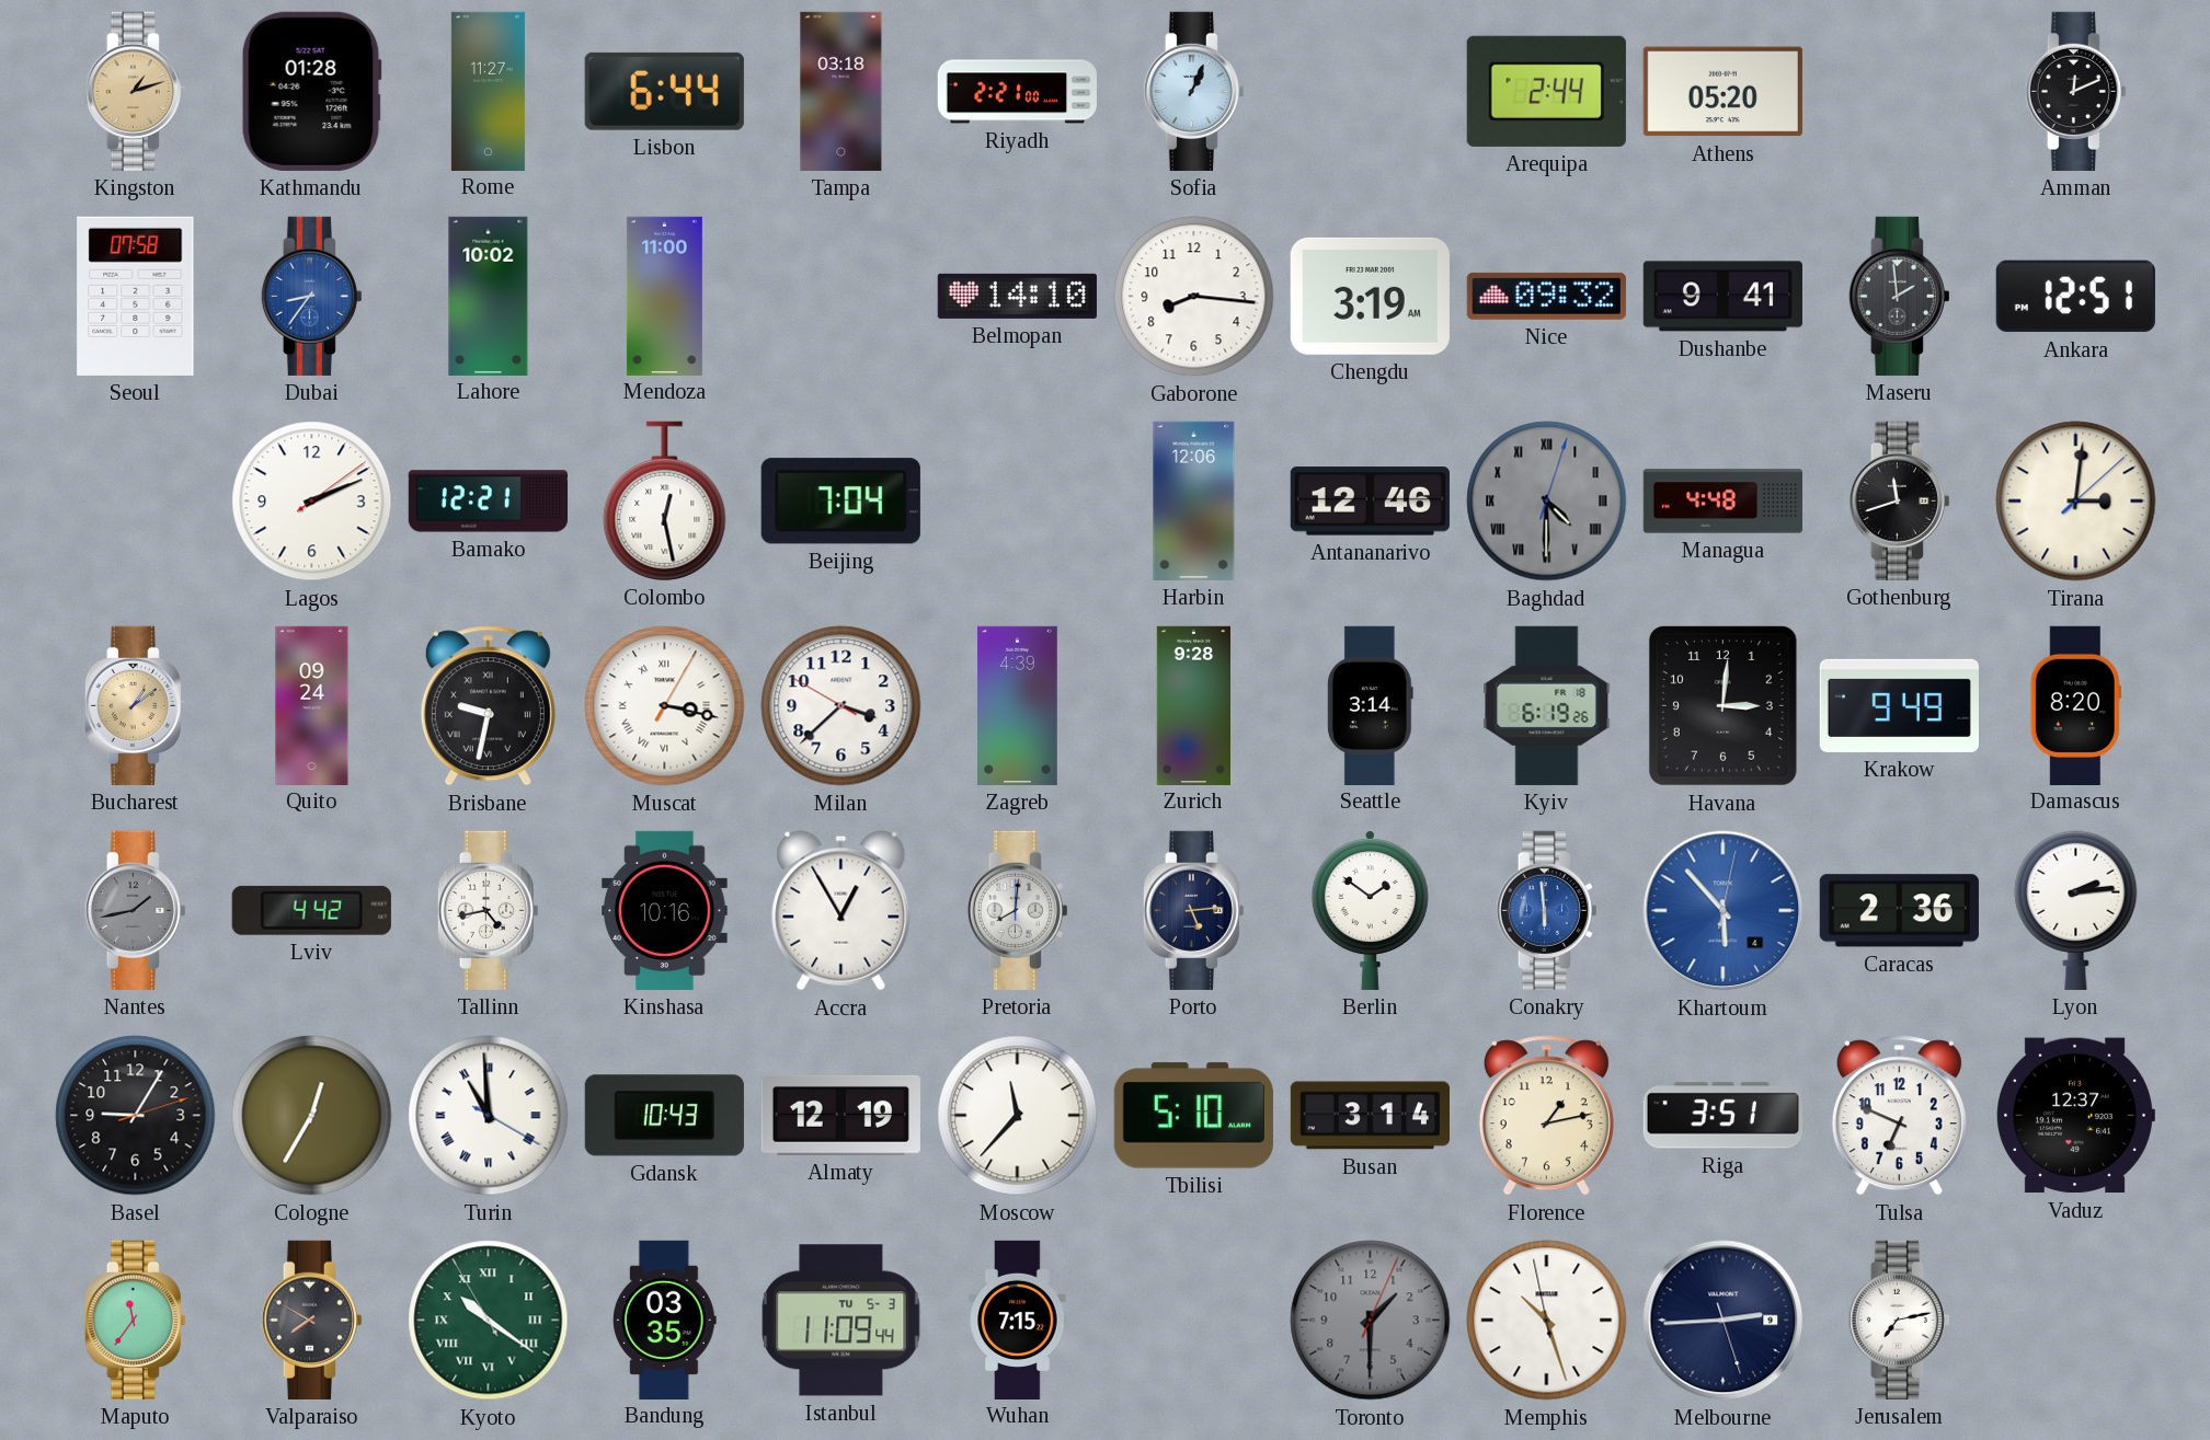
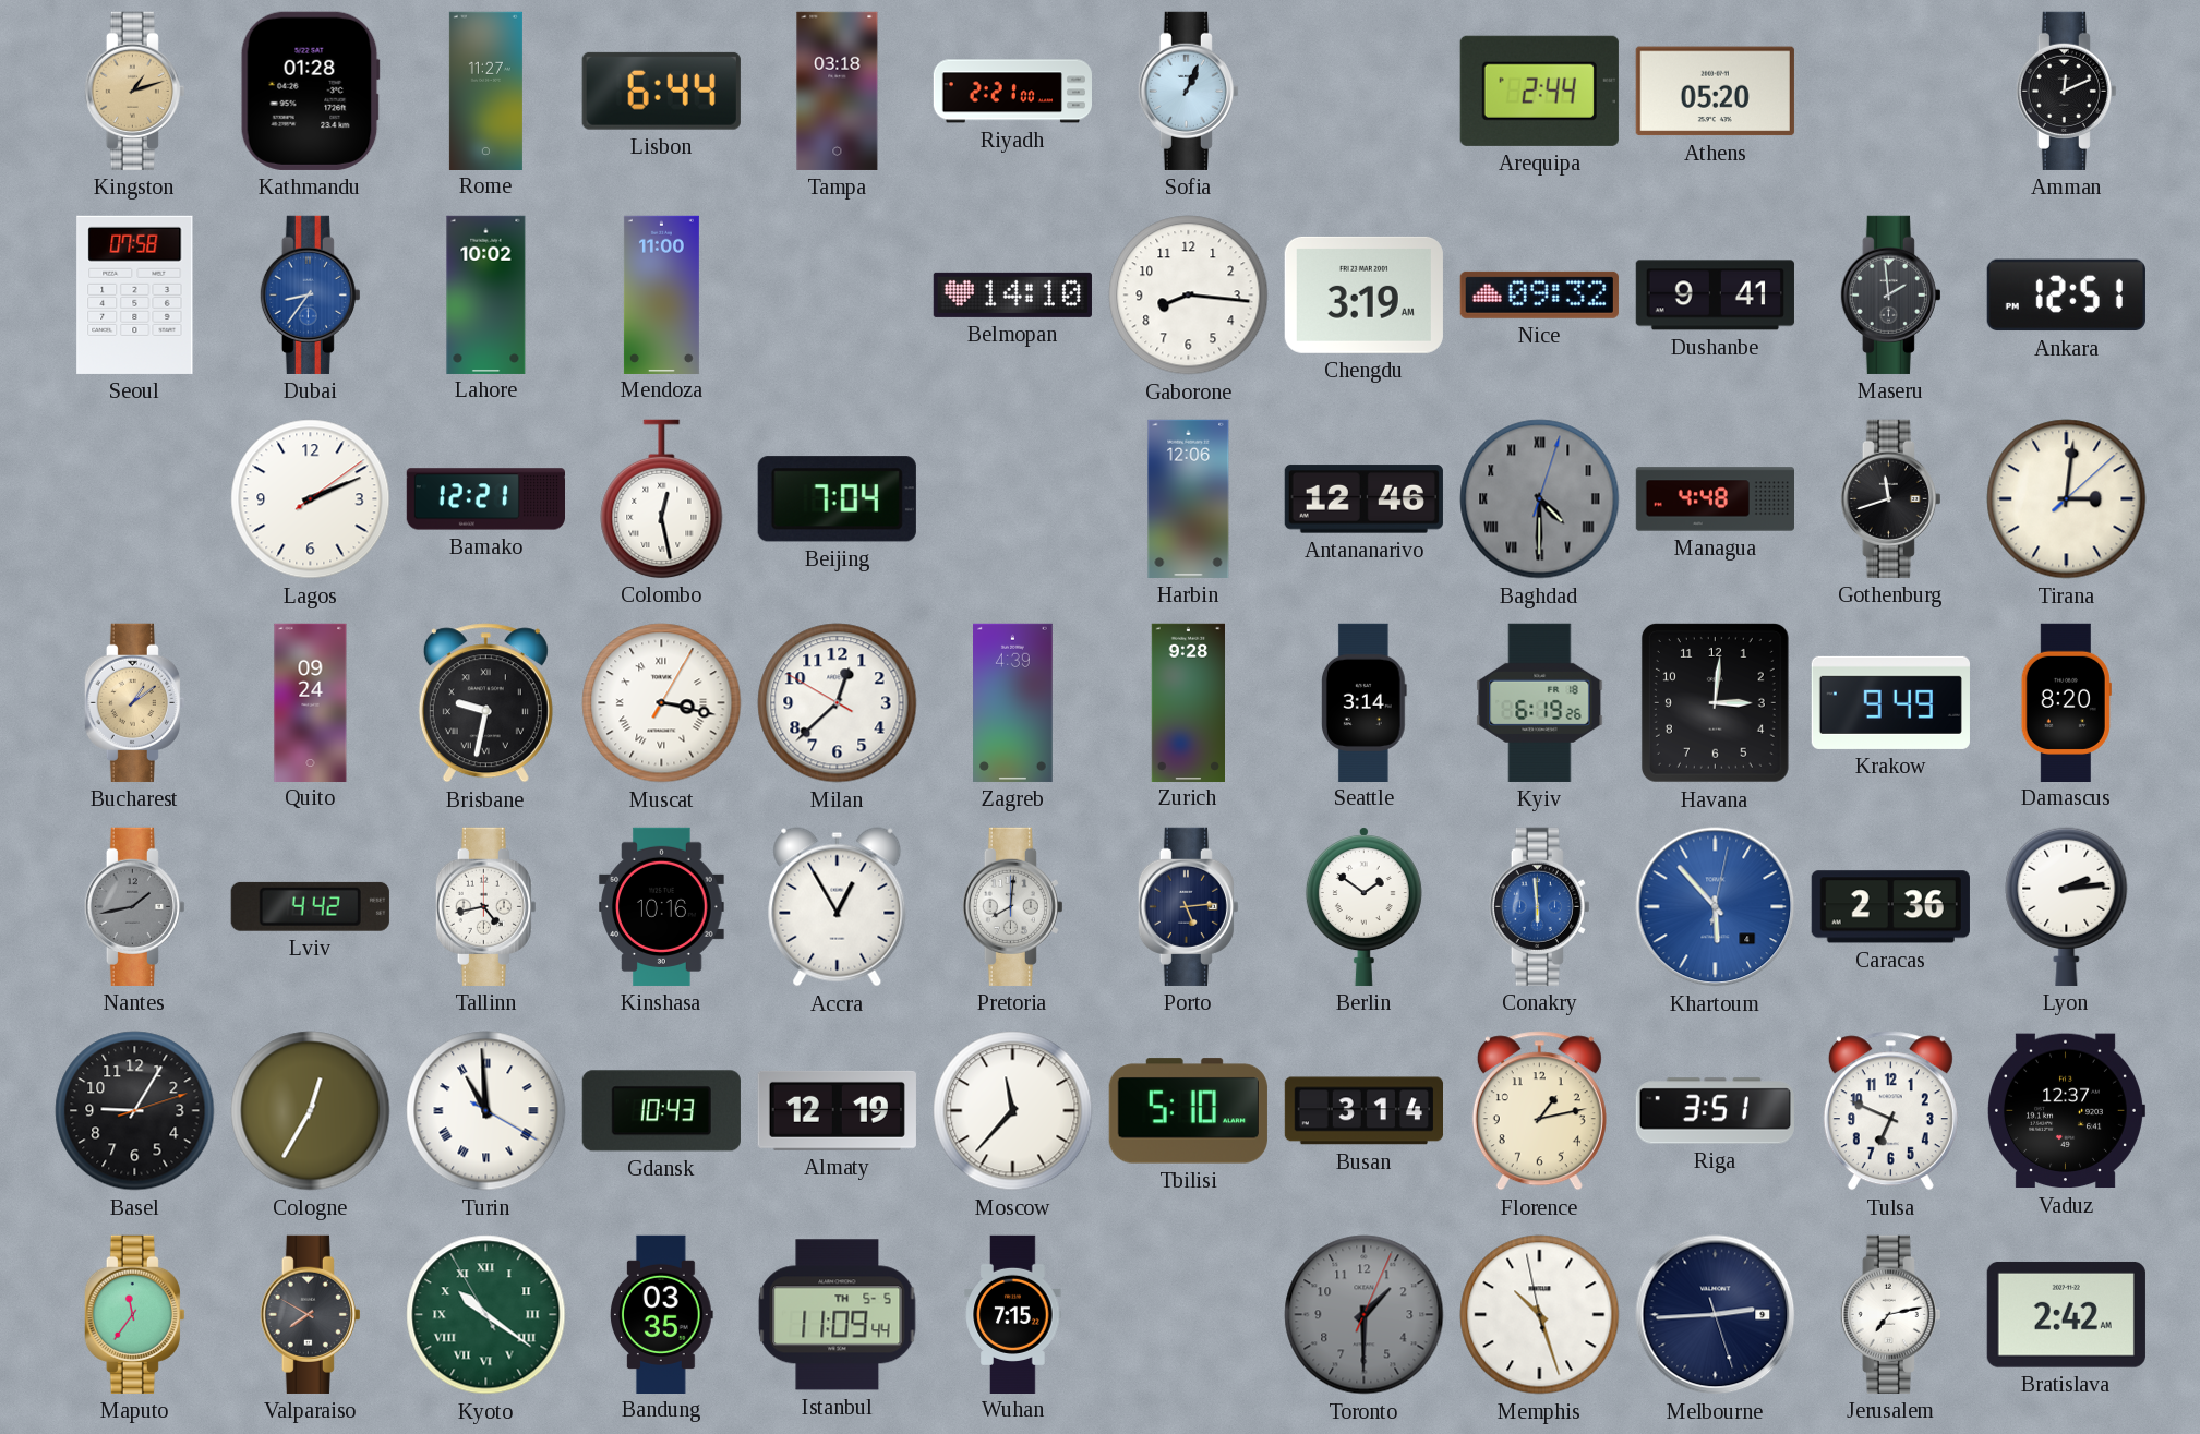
Milan: 3:37 -> 12:37
Istanbul date: TU 5-3 -> TH 5-5
Bratislava: none -> 2:42
